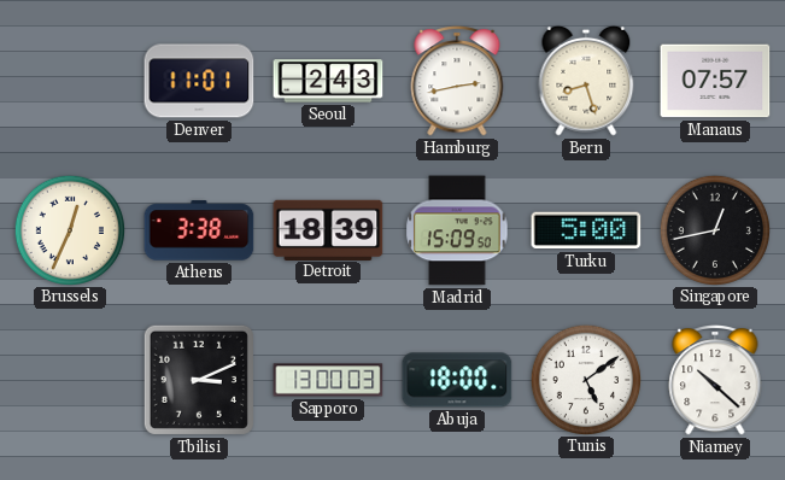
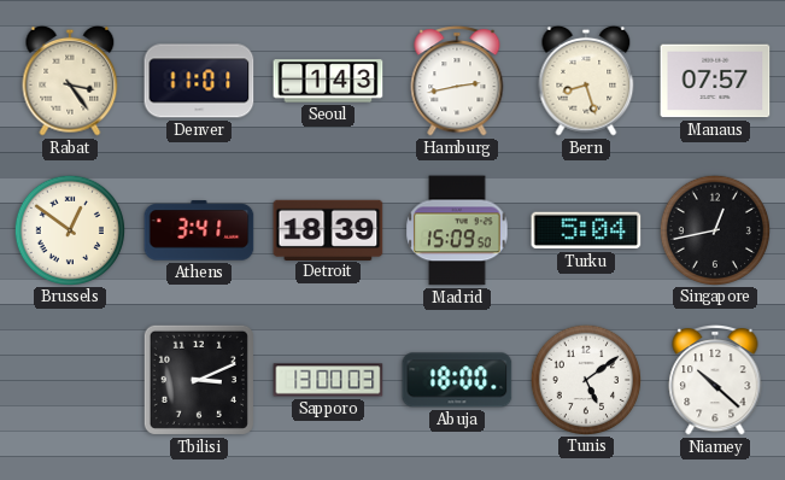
Rabat: none -> 3:24
Seoul: 2:43 -> 1:43
Brussels: 12:34 -> 12:51
Athens: 3:38 -> 3:41
Turku: 5:00 -> 5:04
